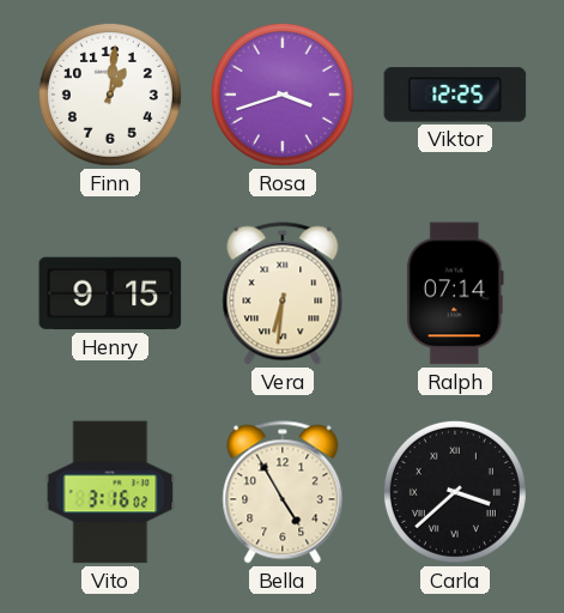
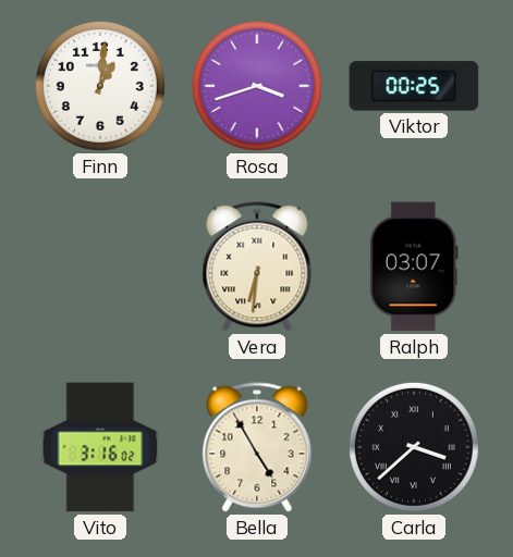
Viktor: 12:25 -> 00:25
Henry: 9:15 -> none
Ralph: 07:14 -> 03:07
